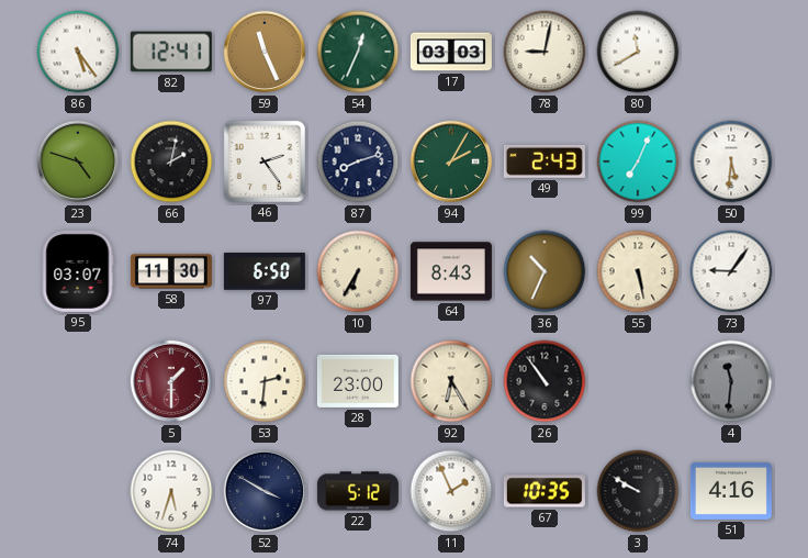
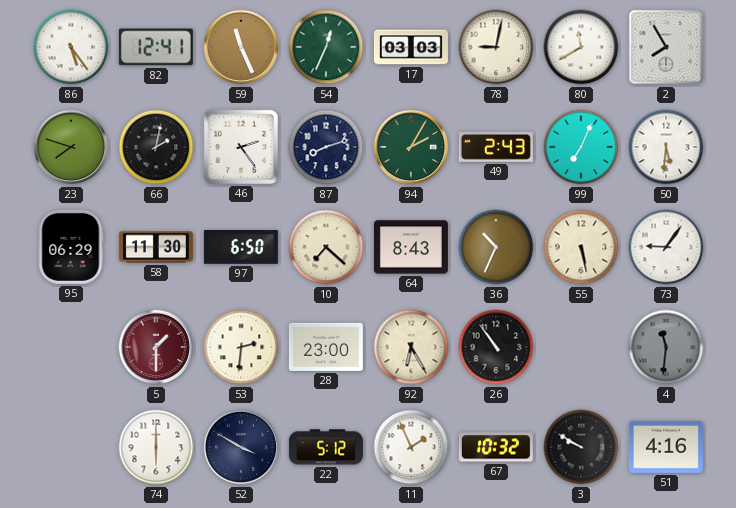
2: none -> 7:55
23: 4:48 -> 7:48
95: 03:07 -> 06:29
10: 6:35 -> 7:22
74: 5:33 -> 6:00
67: 10:35 -> 10:32
